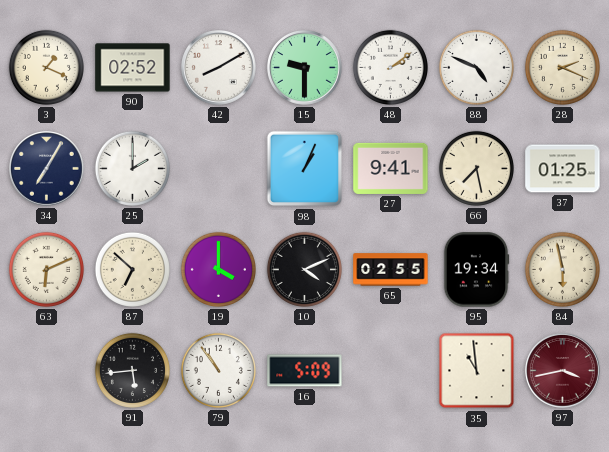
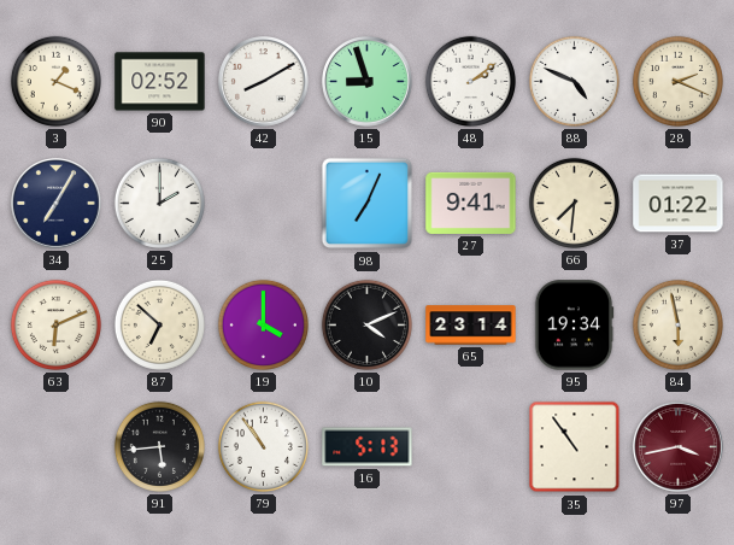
15: 9:30 -> 8:57
98: 1:04 -> 7:04
66: 7:28 -> 7:31
37: 01:25 -> 01:22
65: 02:55 -> 23:14
16: 5:09 -> 5:13
35: 10:59 -> 10:54
